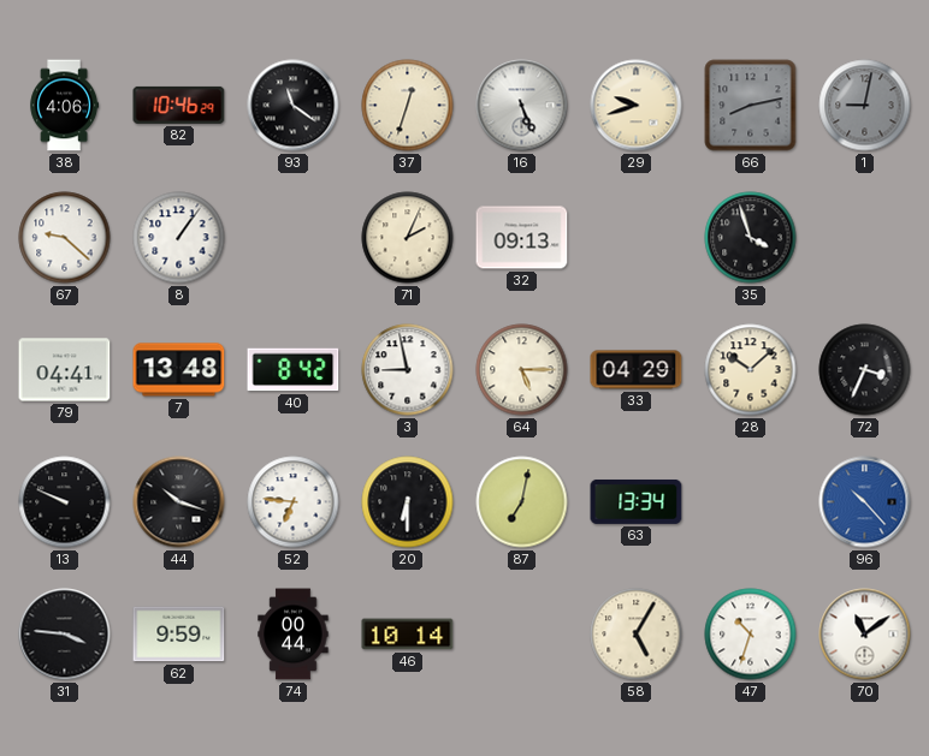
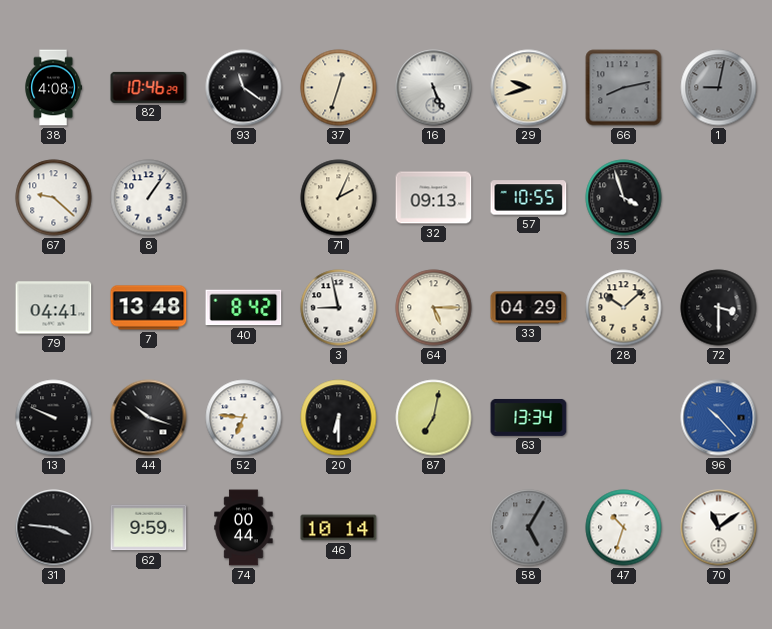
38: 4:06 -> 4:08
57: none -> 10:55
72: 3:34 -> 3:30
58 dial: cream -> grey
